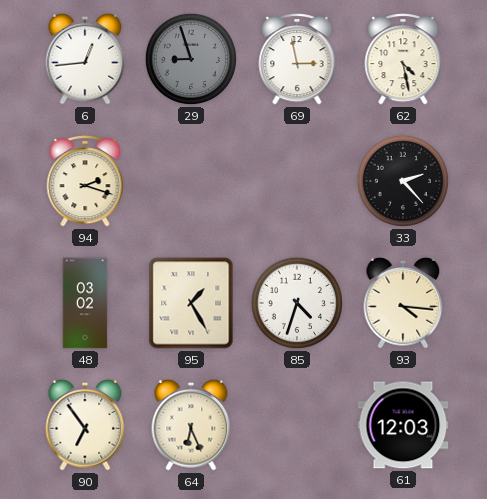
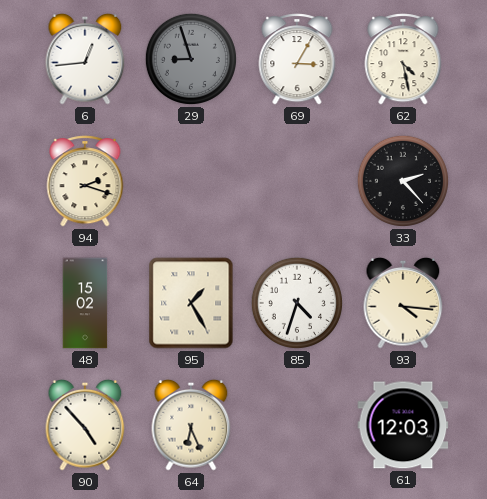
69: 2:58 -> 3:05
48: 03:02 -> 15:02
90: 6:54 -> 4:53
